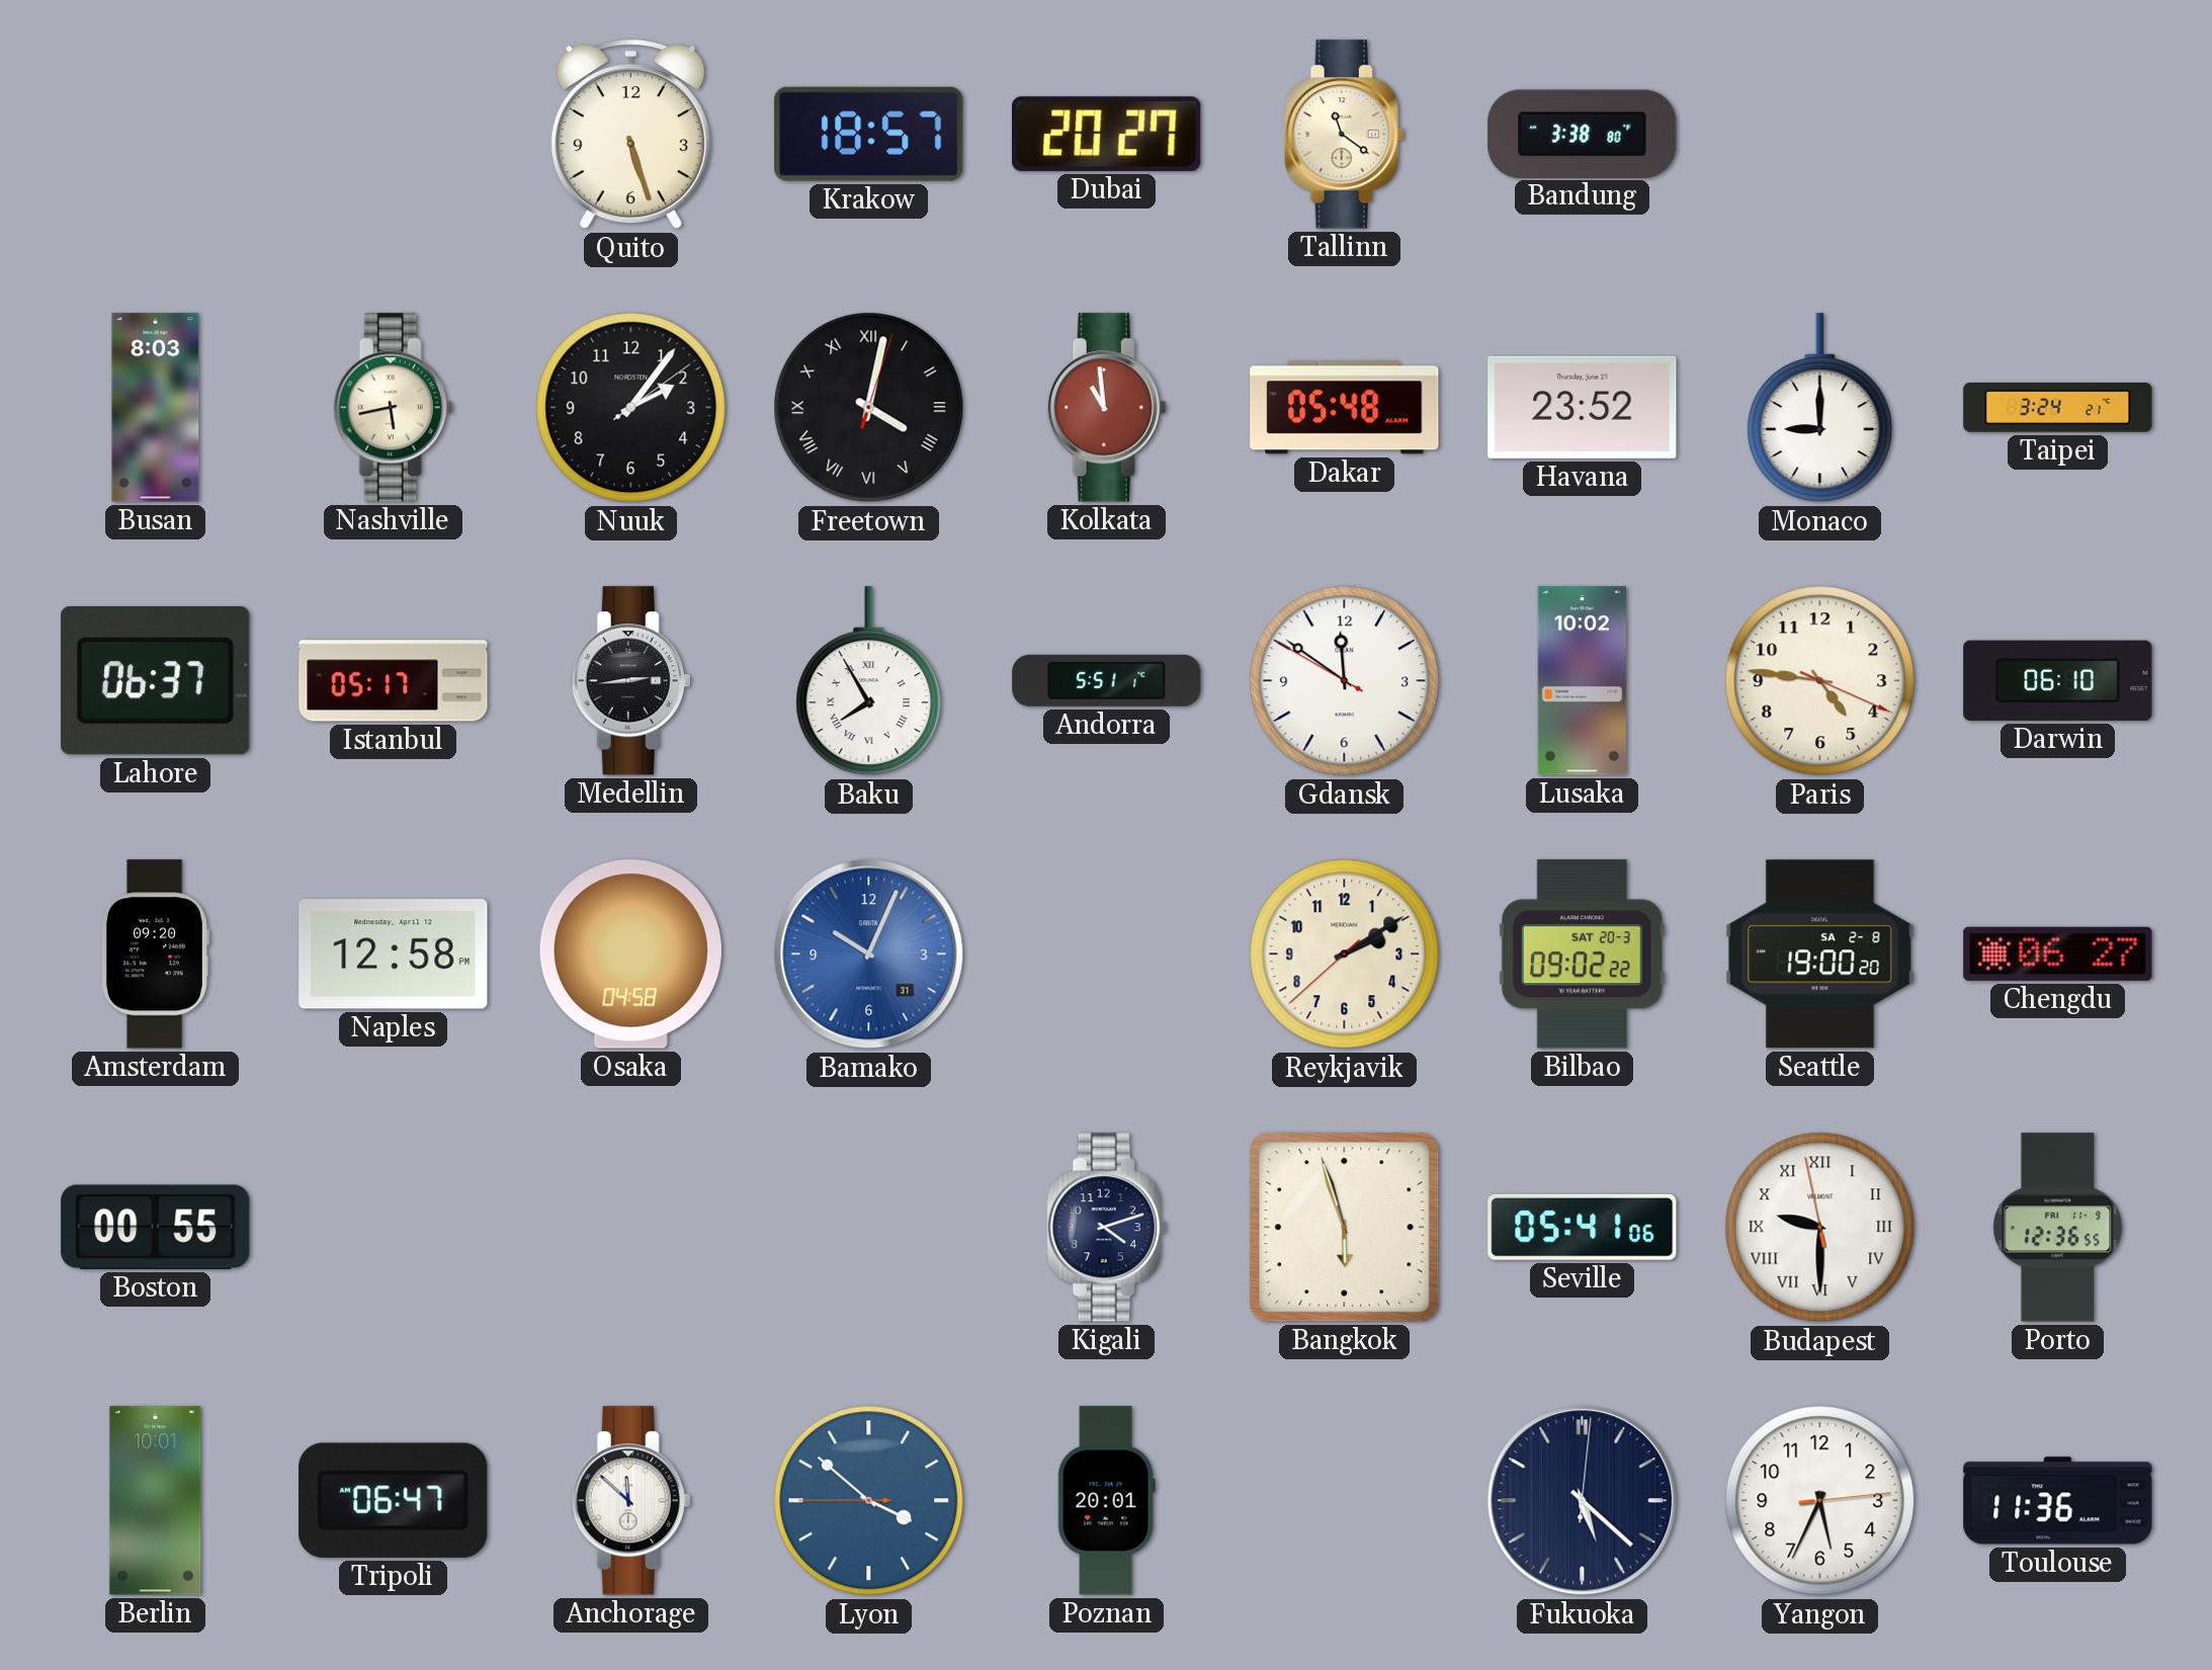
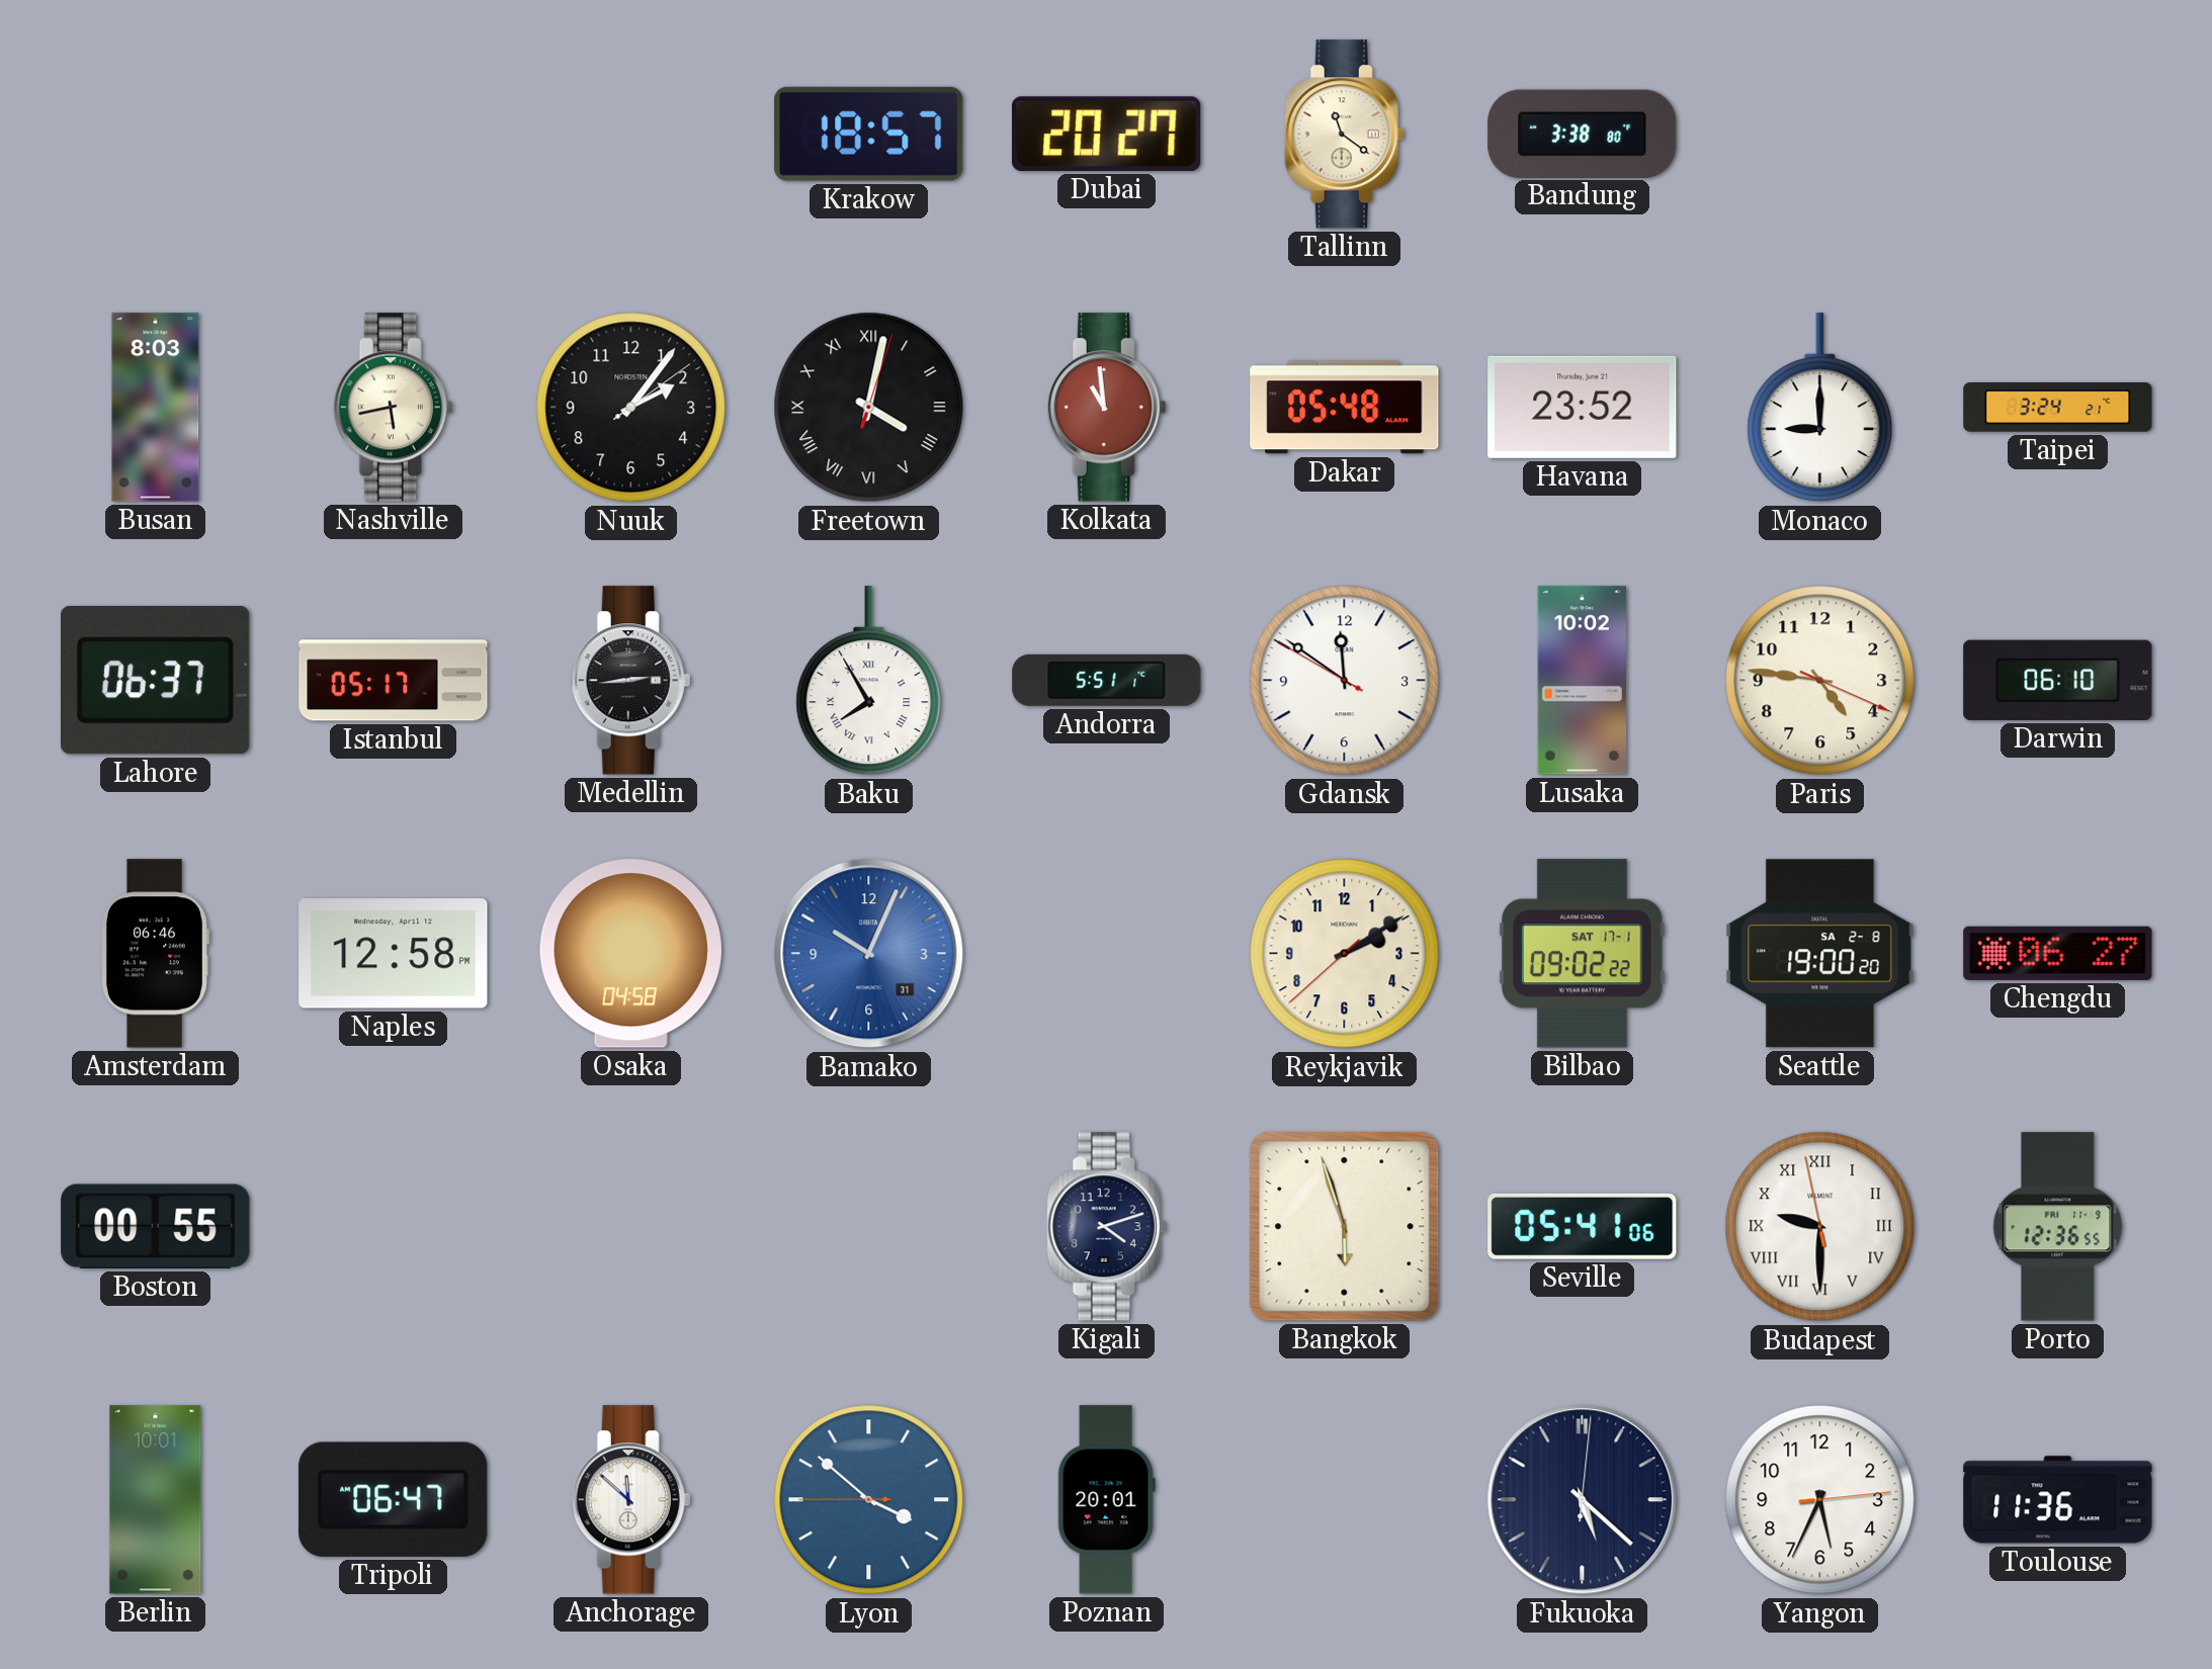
Quito: 5:27 -> none
Amsterdam: 09:20 -> 06:46
Bilbao date: SAT 20-3 -> SAT 17-1
